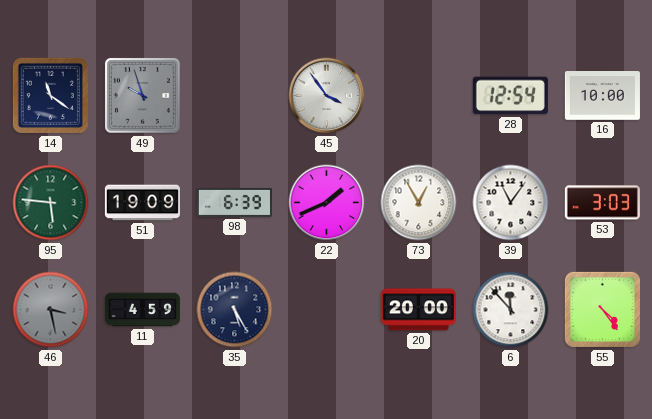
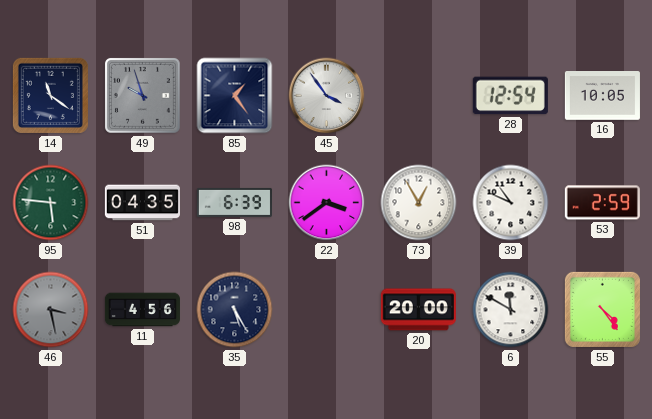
85: none -> 1:24
16: 10:00 -> 10:05
51: 19:09 -> 04:35
22: 1:41 -> 3:39
39: 11:06 -> 10:49
53: 3:03 -> 2:59
11: 4:59 -> 4:56
6: 11:53 -> 11:50
